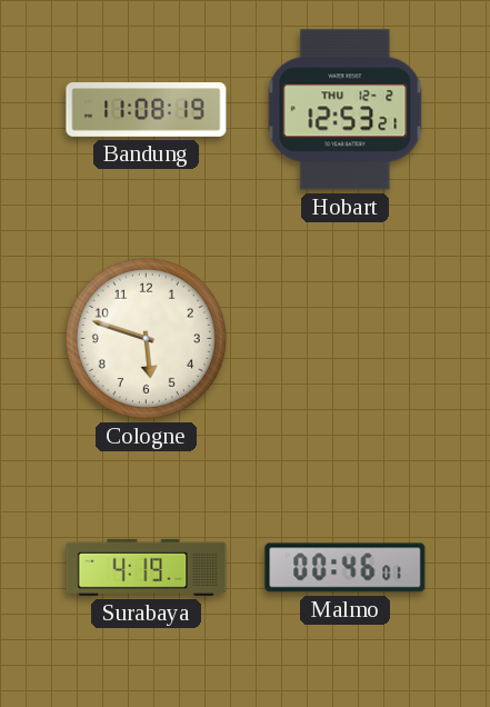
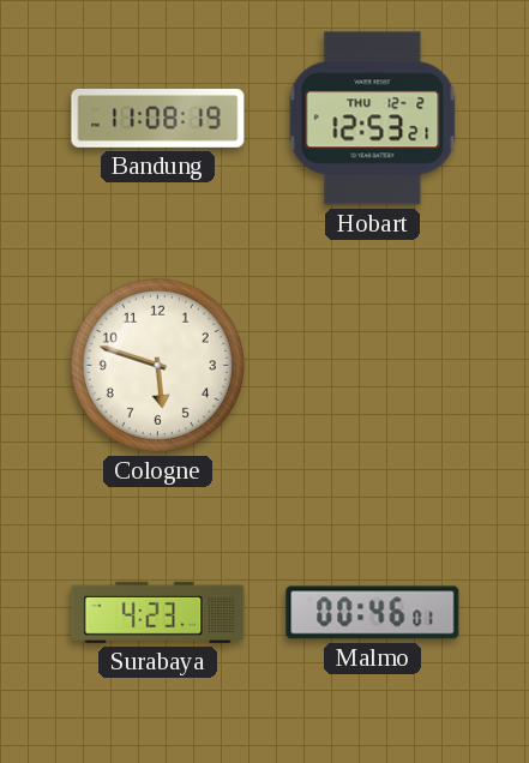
Surabaya: 4:19 -> 4:23
